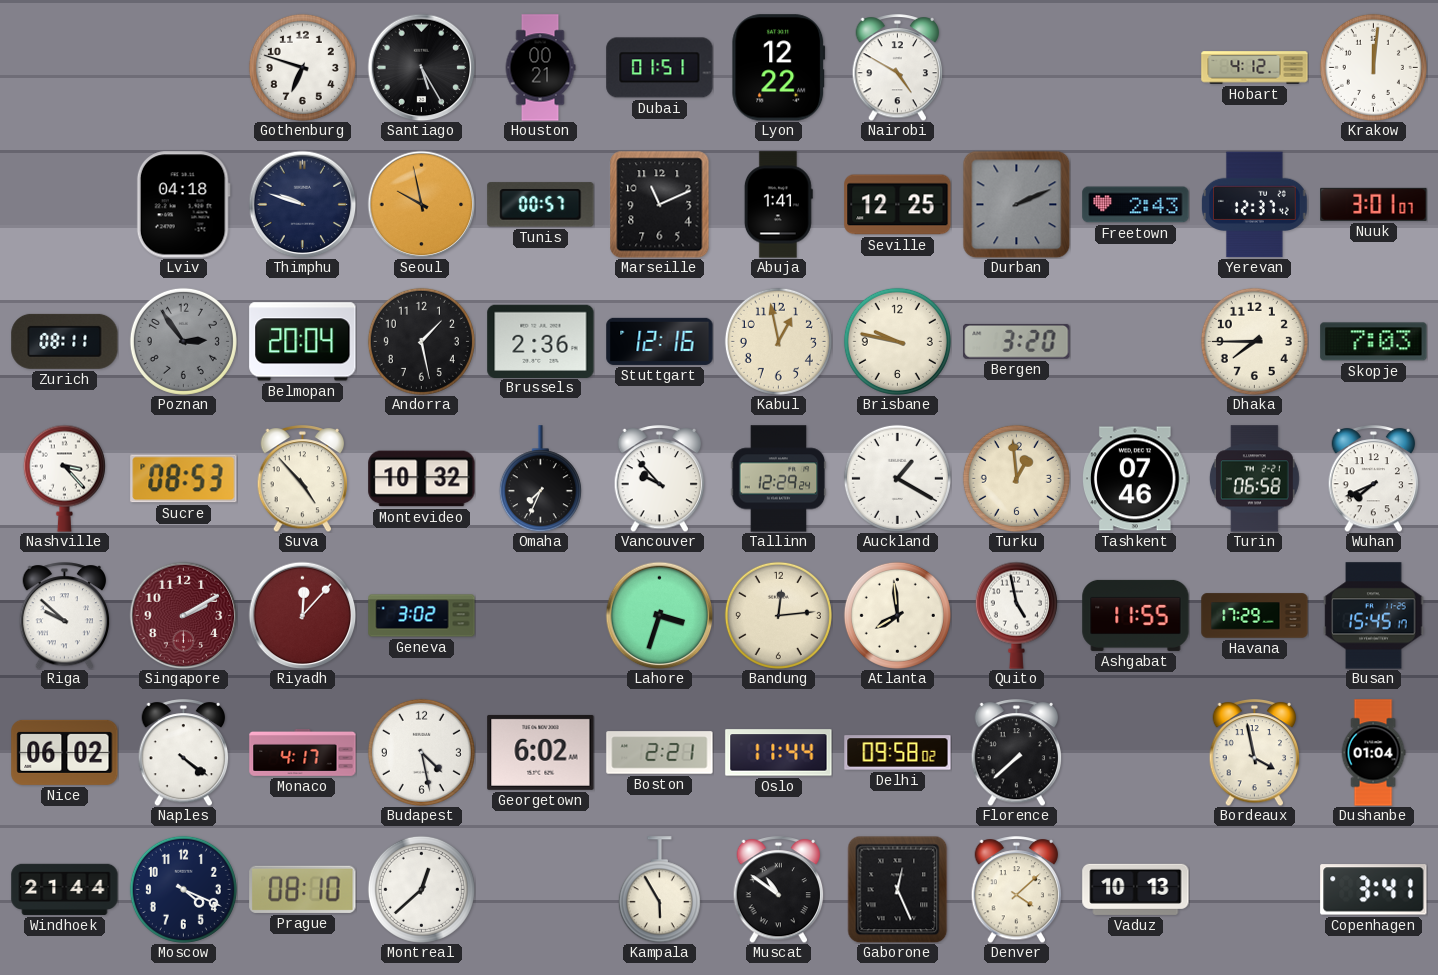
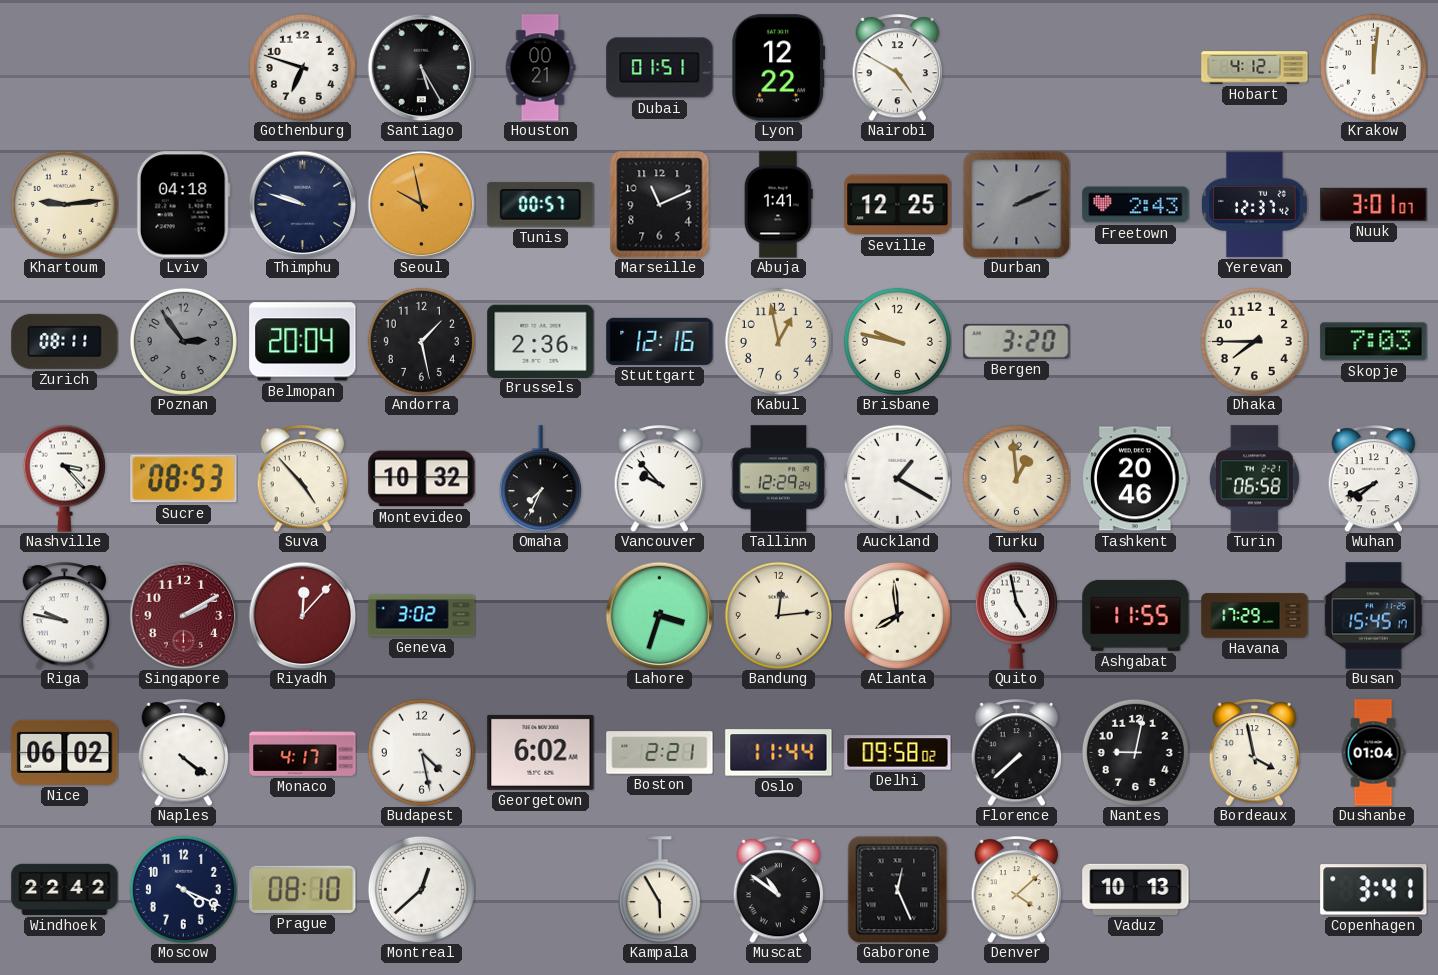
Khartoum: none -> 9:14
Tashkent: 07:46 -> 20:46
Riga: 9:52 -> 9:47
Nantes: none -> 9:02
Windhoek: 21:44 -> 22:42
